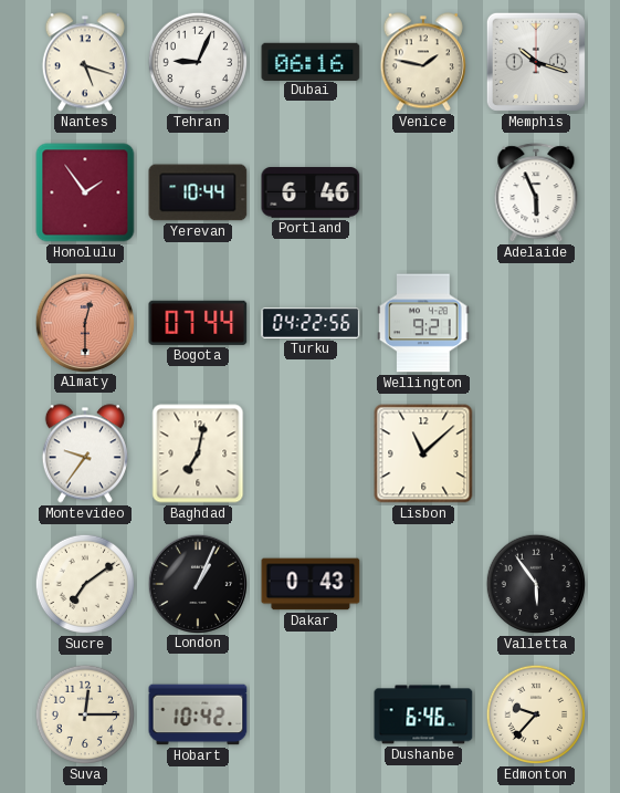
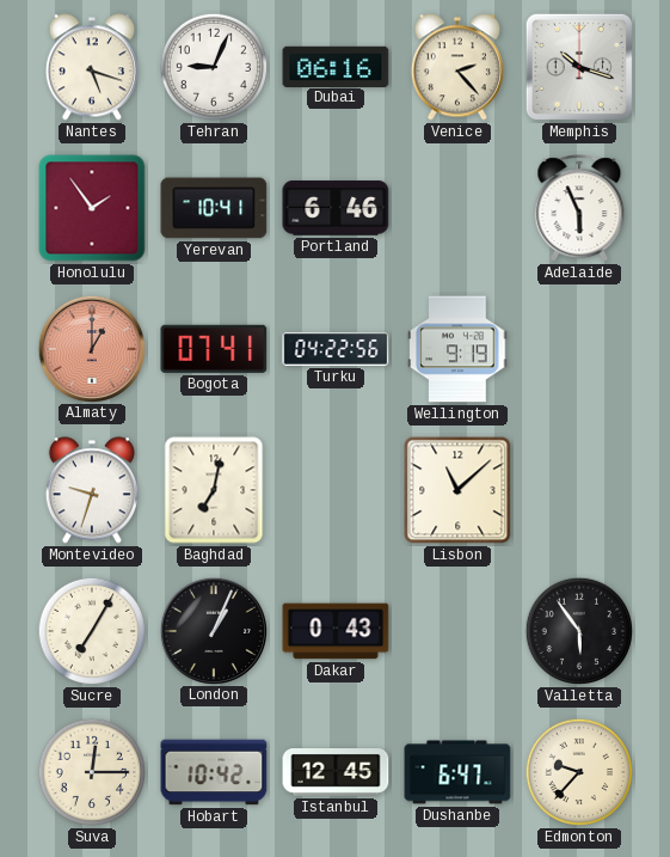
Venice: 1:47 -> 2:23
Yerevan: 10:44 -> 10:41
Almaty: 12:30 -> 1:00
Bogota: 07:44 -> 07:41
Wellington: 9:21 -> 9:19
Montevideo: 9:36 -> 9:33
Sucre: 7:09 -> 7:05
Istanbul: none -> 12:45
Dushanbe: 6:46 -> 6:47
